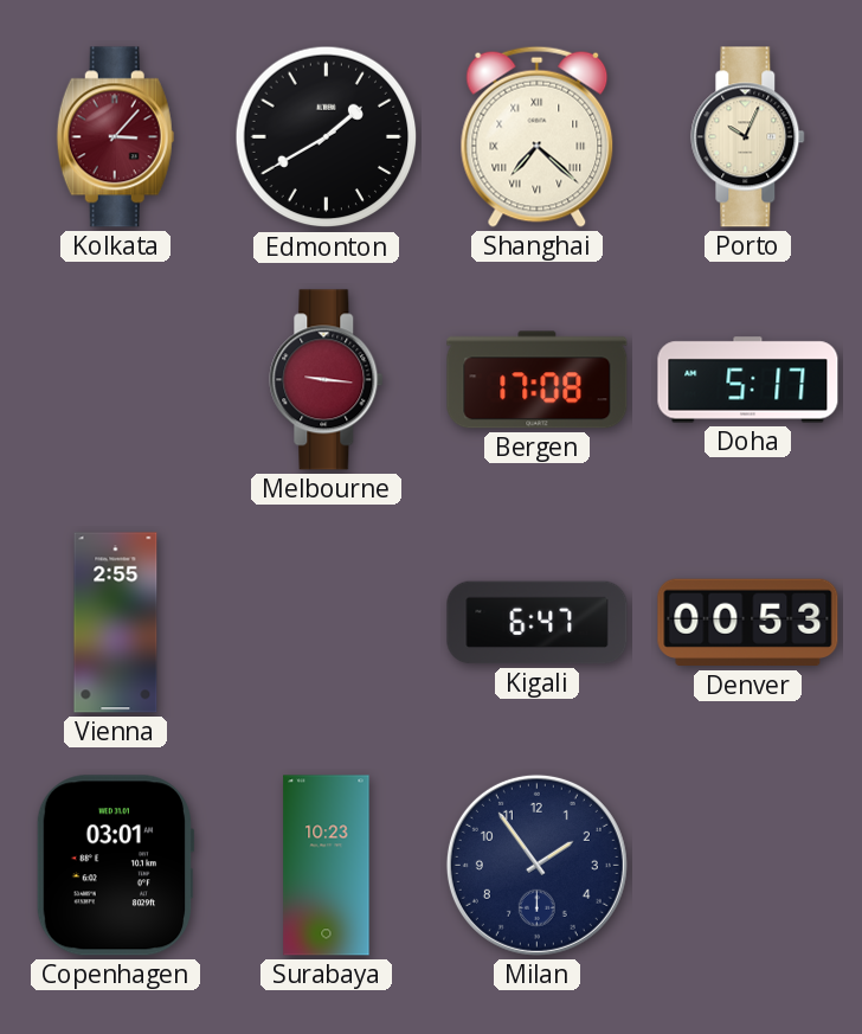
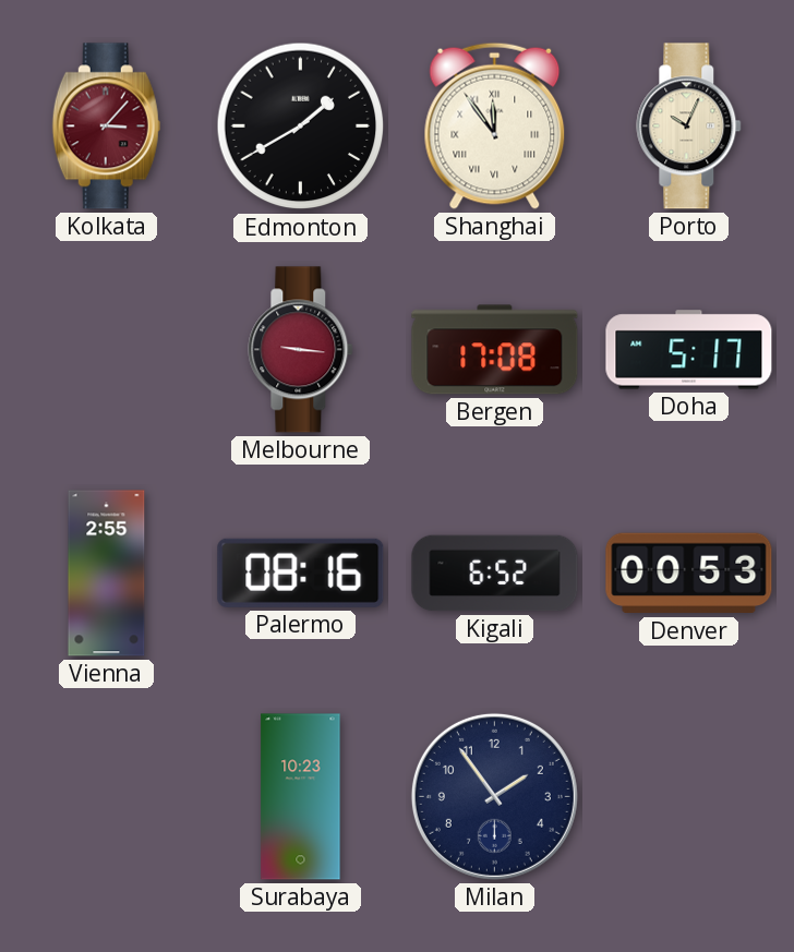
Shanghai: 7:22 -> 11:54
Palermo: none -> 08:16
Kigali: 6:47 -> 6:52
Copenhagen: 03:01 -> none
